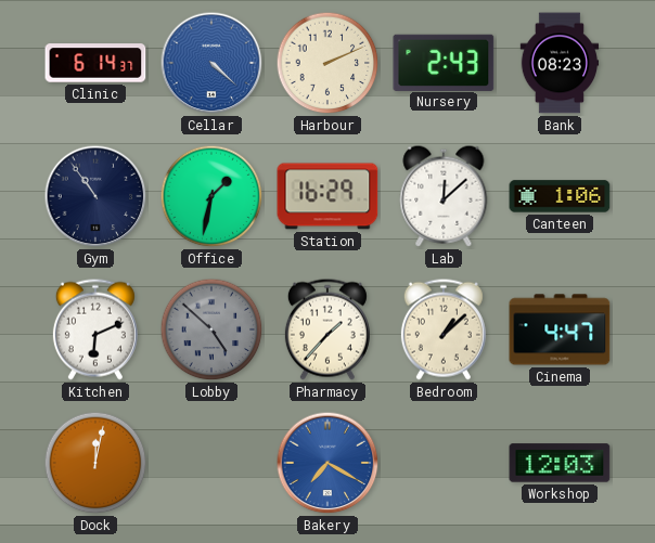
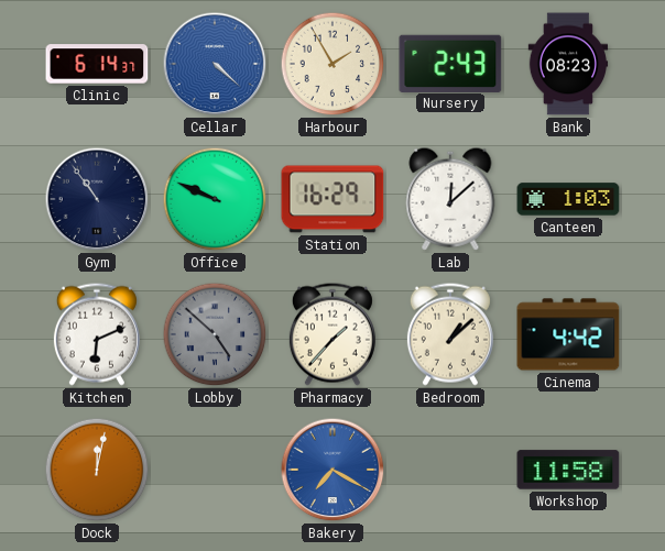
Harbour: 2:11 -> 1:55
Office: 1:32 -> 9:49
Canteen: 1:06 -> 1:03
Cinema: 4:47 -> 4:42
Workshop: 12:03 -> 11:58
